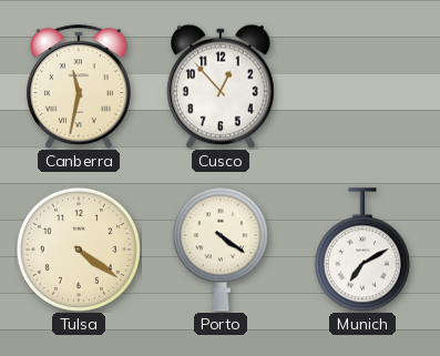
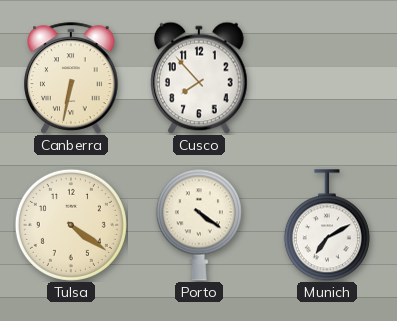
Canberra: 11:32 -> 6:32
Cusco: 12:53 -> 7:53
